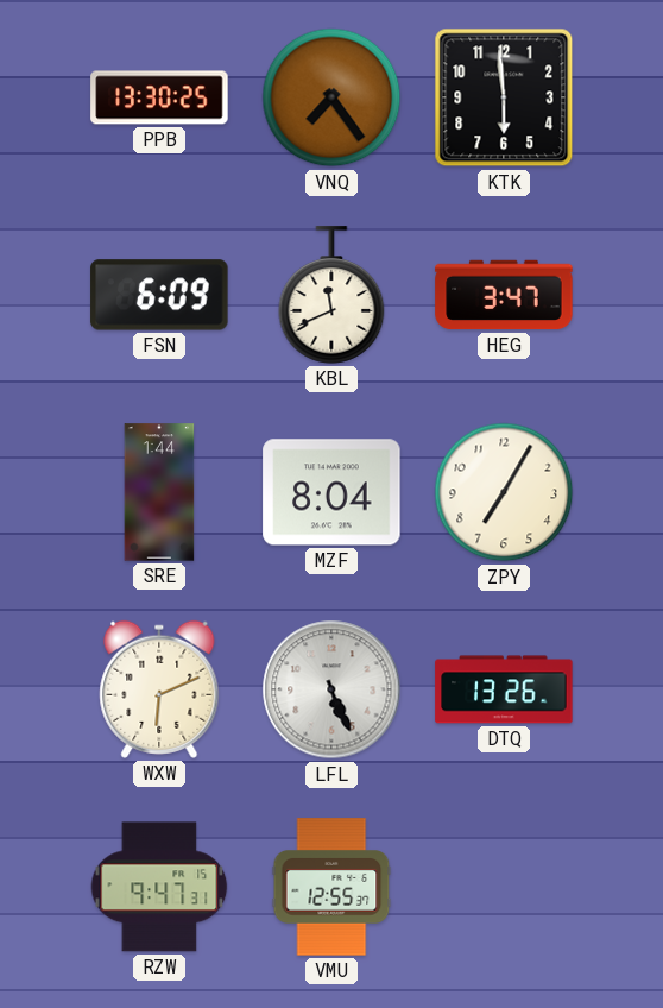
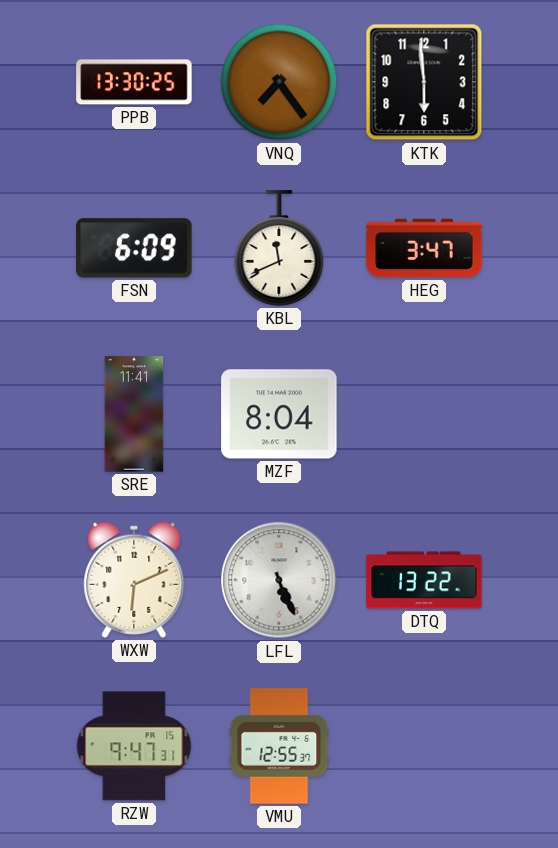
SRE: 1:44 -> 11:41
ZPY: 7:05 -> none
DTQ: 13:26 -> 13:22
